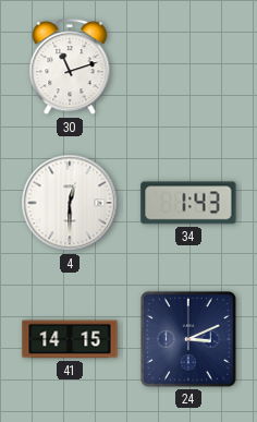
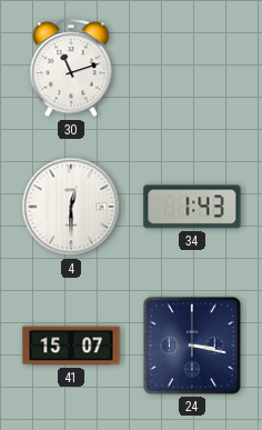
41: 14:15 -> 15:07
24: 3:11 -> 3:17
